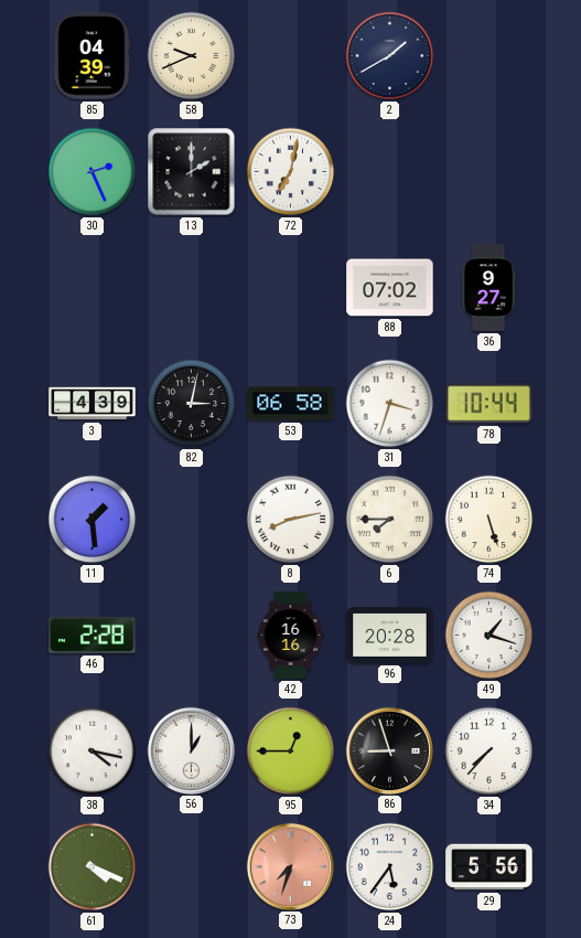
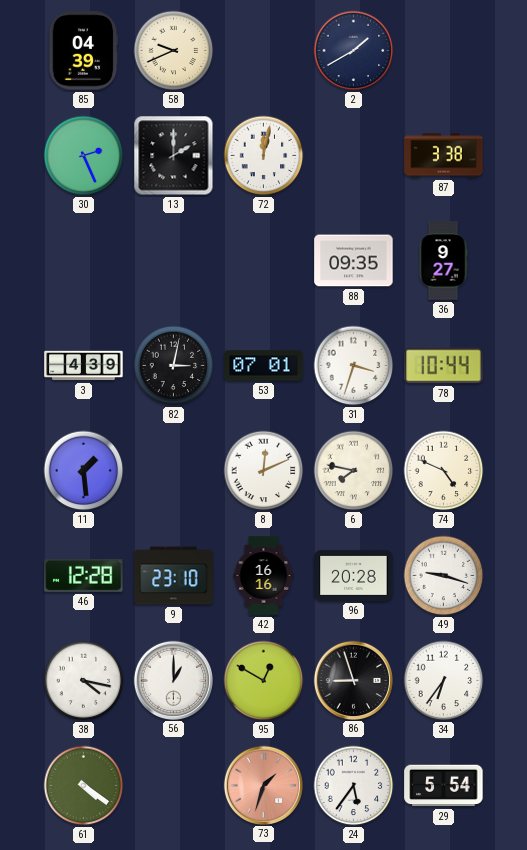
72: 7:02 -> 12:02
87: none -> 3:38
88: 07:02 -> 09:35
53: 06:58 -> 07:01
8: 8:13 -> 12:11
6: 7:45 -> 7:47
74: 5:27 -> 4:49
46: 2:28 -> 12:28
9: none -> 23:10
49: 1:18 -> 9:18
95: 12:45 -> 12:50
34: 7:37 -> 6:36
61: 4:19 -> 4:21
73: 7:33 -> 1:33
29: 5:56 -> 5:54
